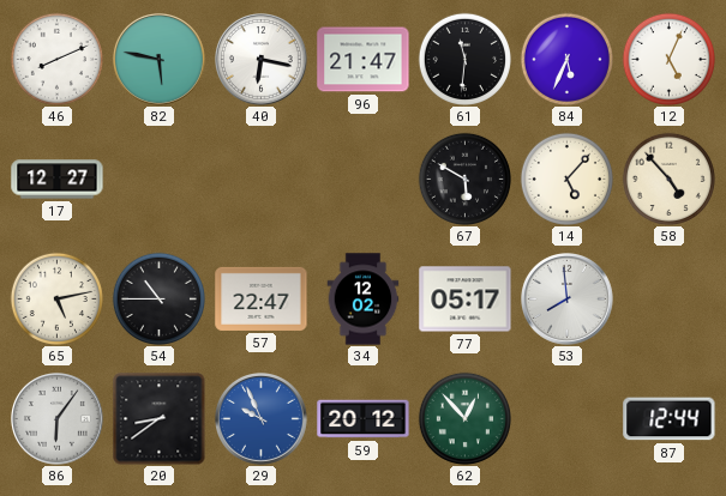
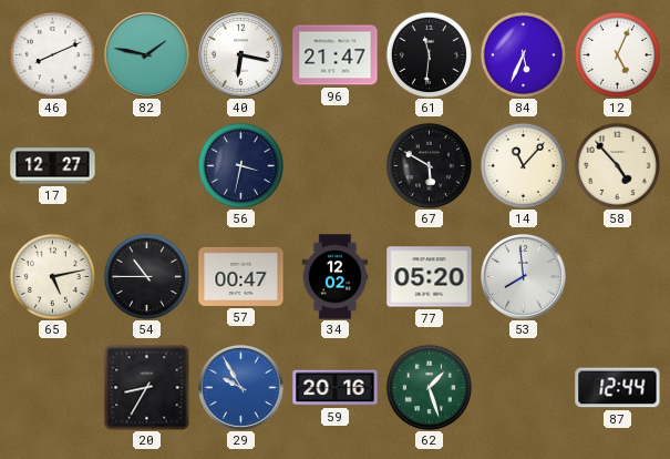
82: 5:47 -> 1:47
56: none -> 3:32
14: 5:07 -> 11:07
57: 22:47 -> 00:47
77: 05:17 -> 05:20
86: 6:06 -> none
20: 8:39 -> 8:35
29: 9:56 -> 9:55
59: 20:12 -> 20:16
62: 12:53 -> 1:27
